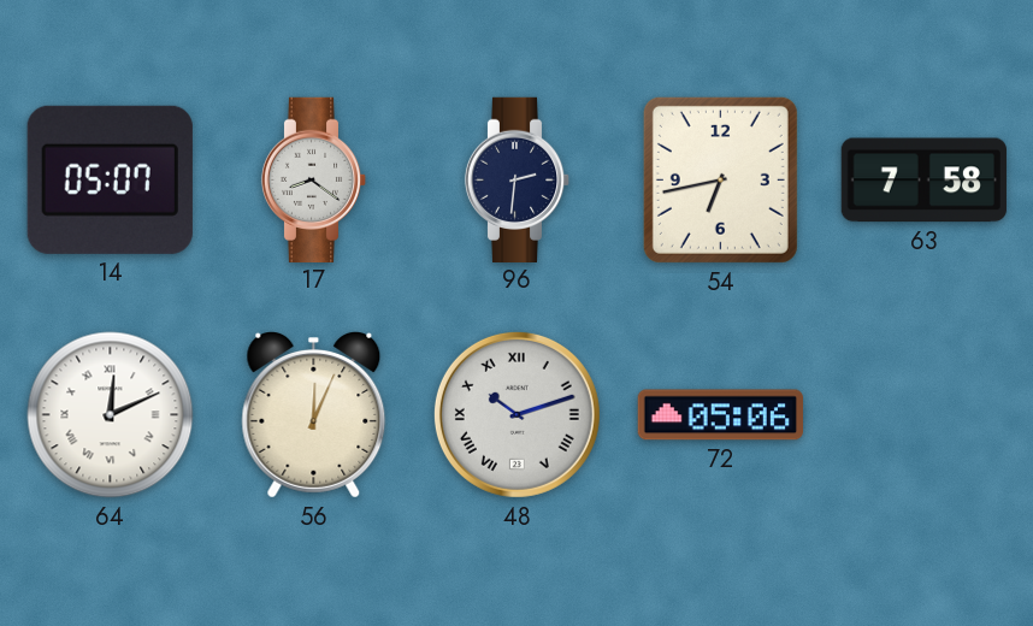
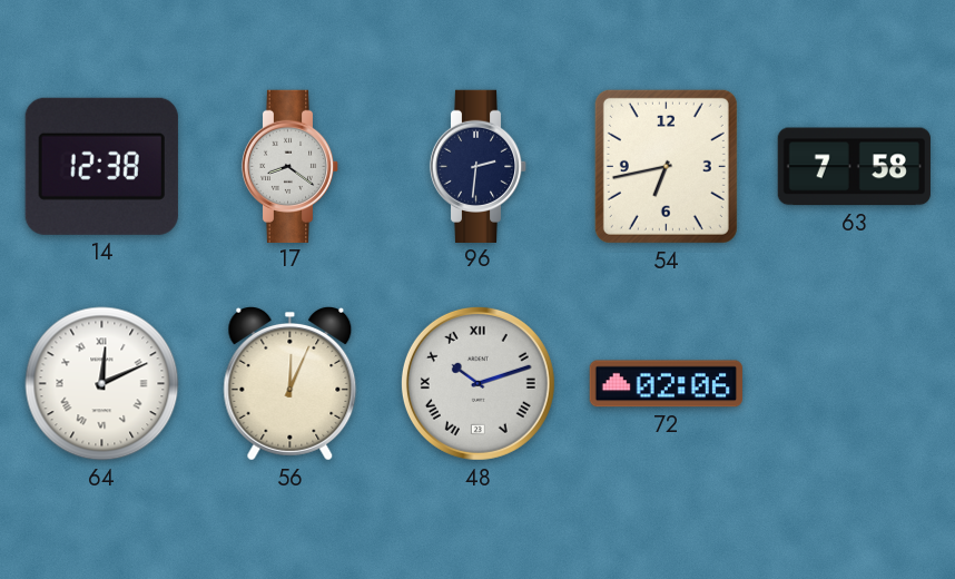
14: 05:07 -> 12:38
72: 05:06 -> 02:06
